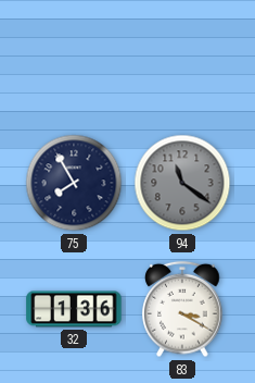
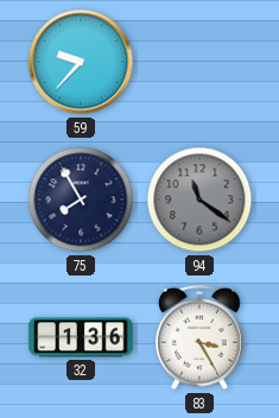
59: none -> 9:37
83: 3:20 -> 3:25
